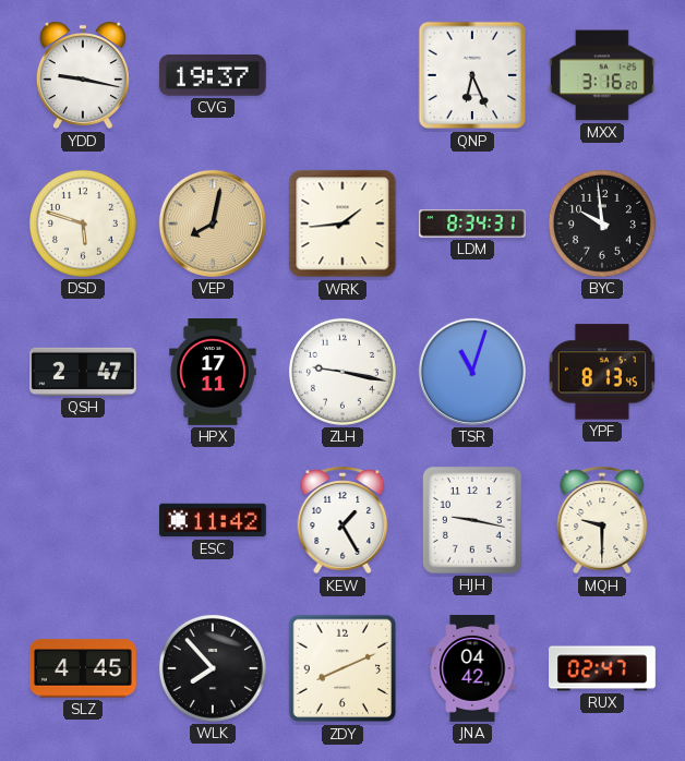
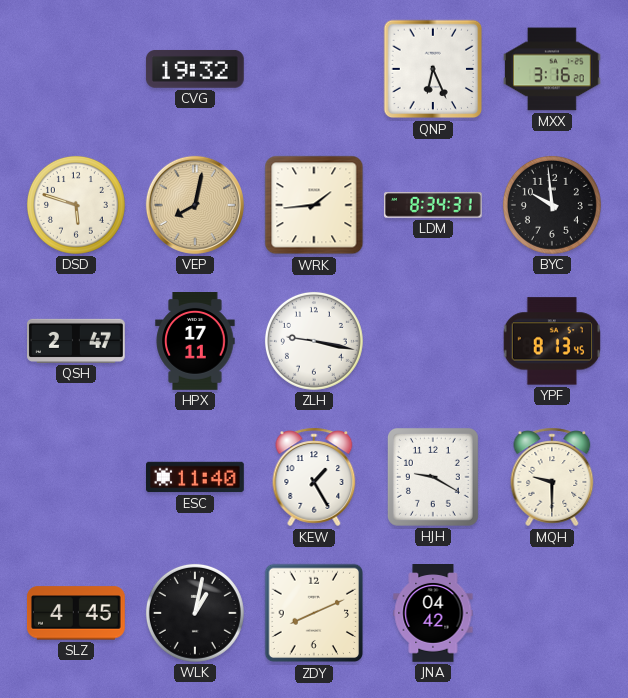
YDD: 9:17 -> none
CVG: 19:37 -> 19:32
TSR: 11:03 -> none
ESC: 11:42 -> 11:40
HJH: 9:17 -> 9:20
WLK: 7:53 -> 1:02
RUX: 02:47 -> none
